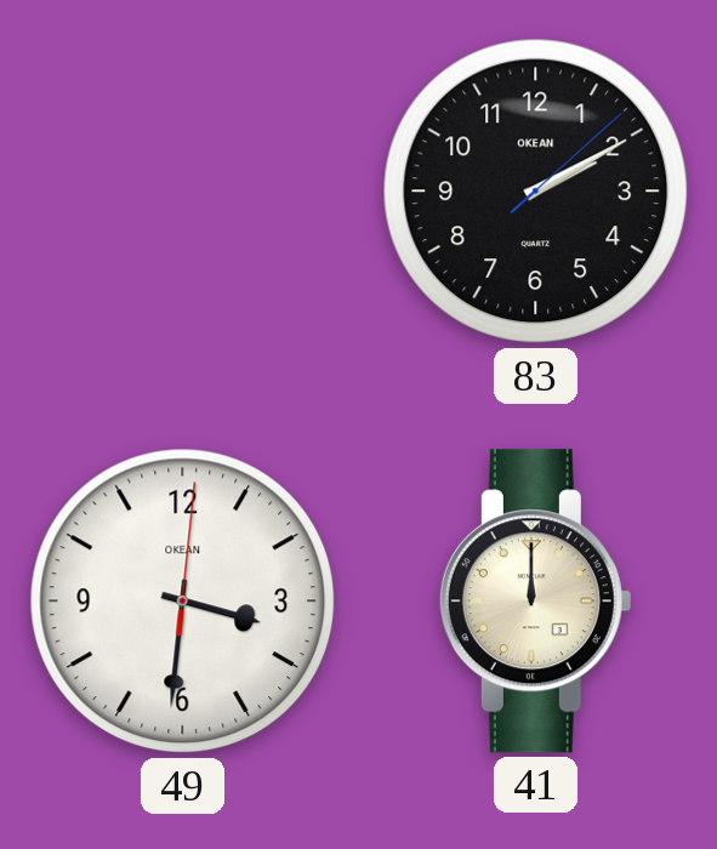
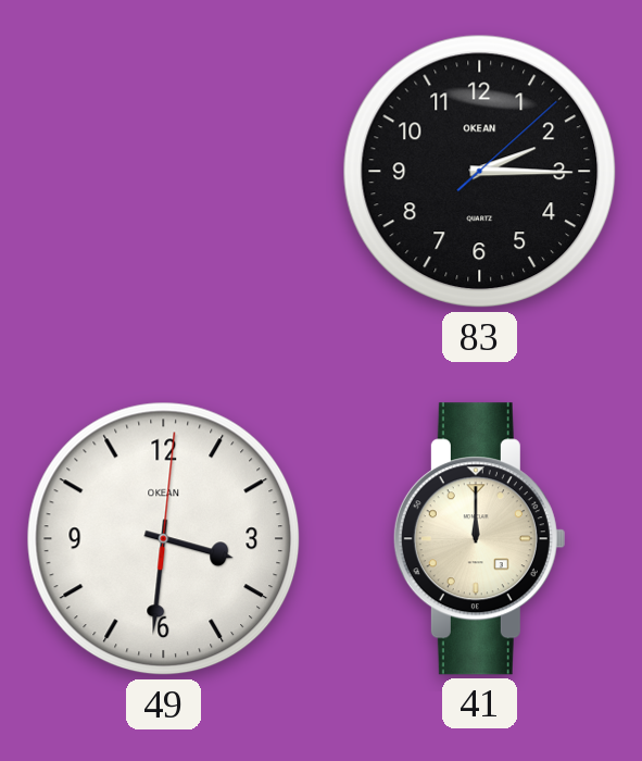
83: 2:10 -> 2:15
